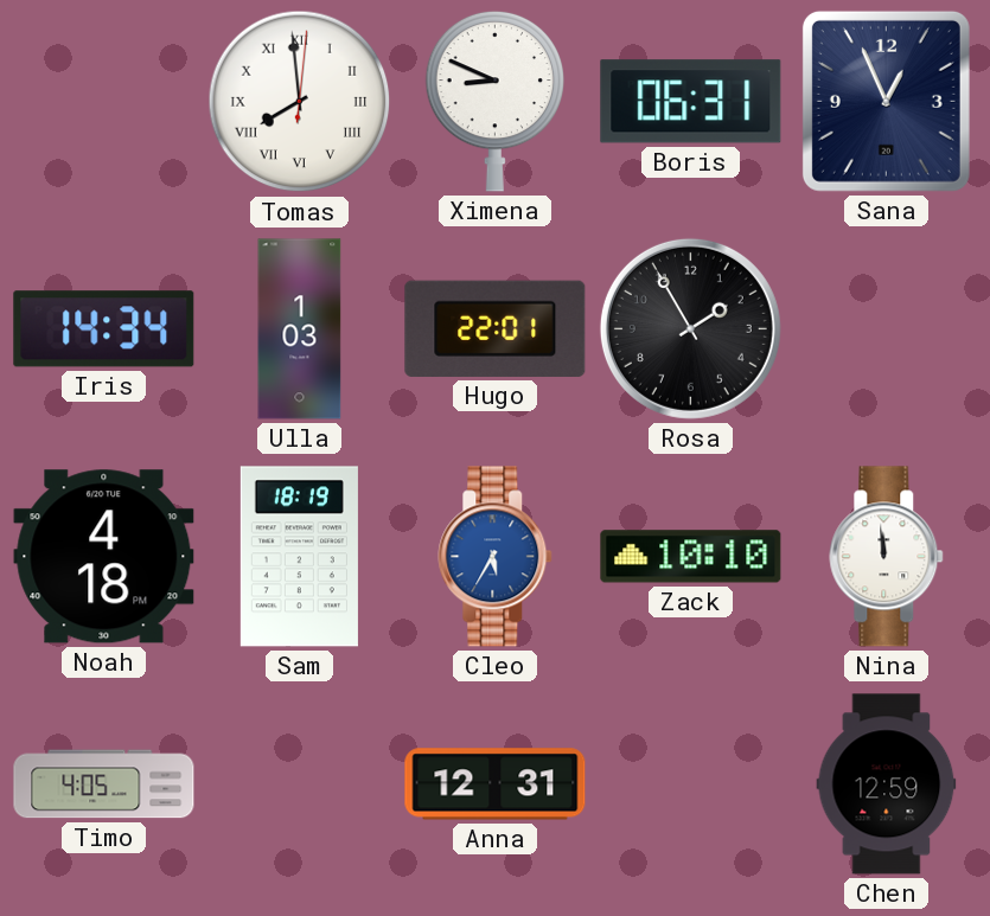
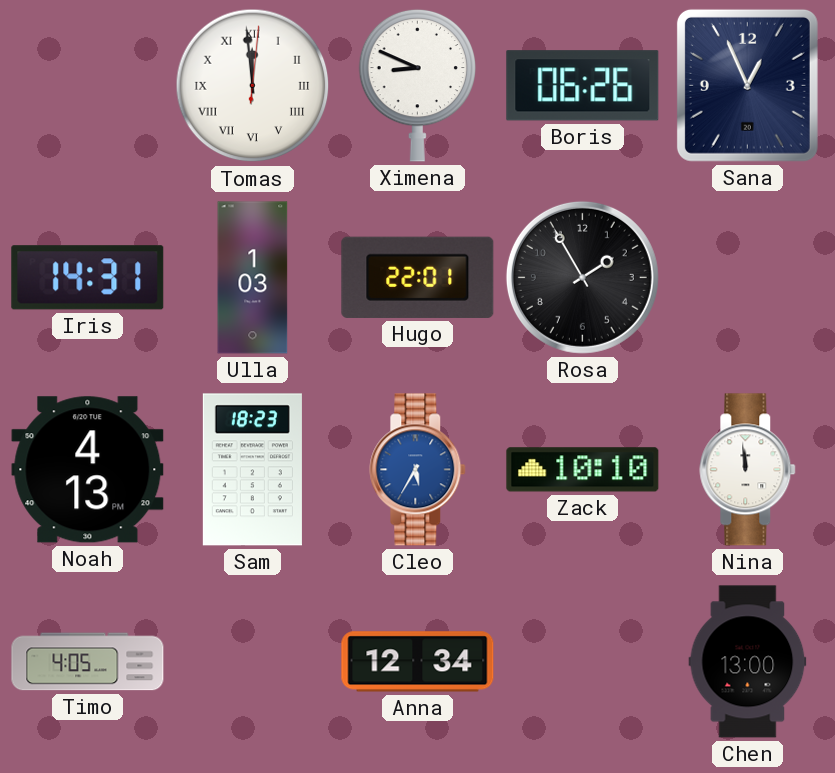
Tomas: 7:59 -> 11:59
Boris: 06:31 -> 06:26
Iris: 14:34 -> 14:31
Noah: 4:18 -> 4:13
Sam: 18:19 -> 18:23
Anna: 12:31 -> 12:34
Chen: 12:59 -> 13:00
